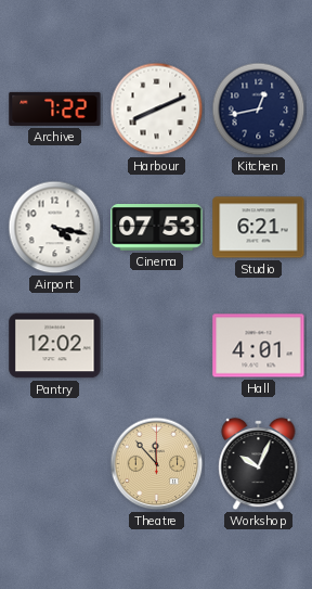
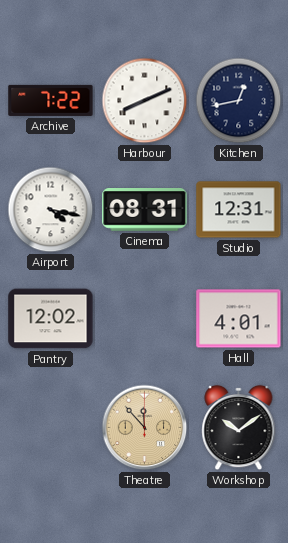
Cinema: 07:53 -> 08:31
Studio: 6:21 -> 12:31
Workshop: 10:04 -> 10:09
